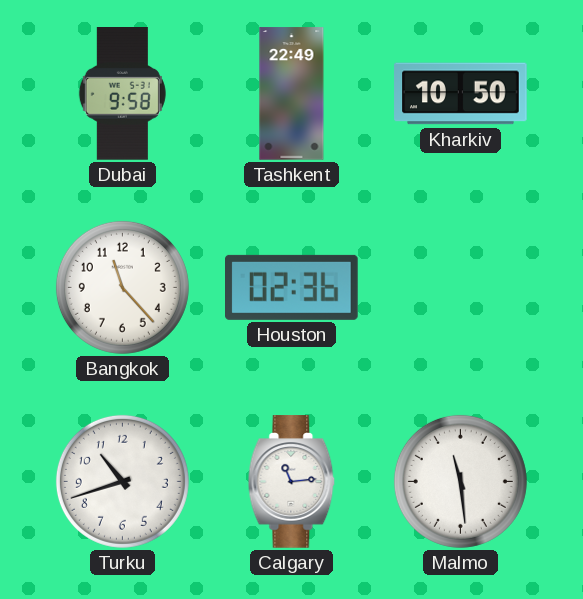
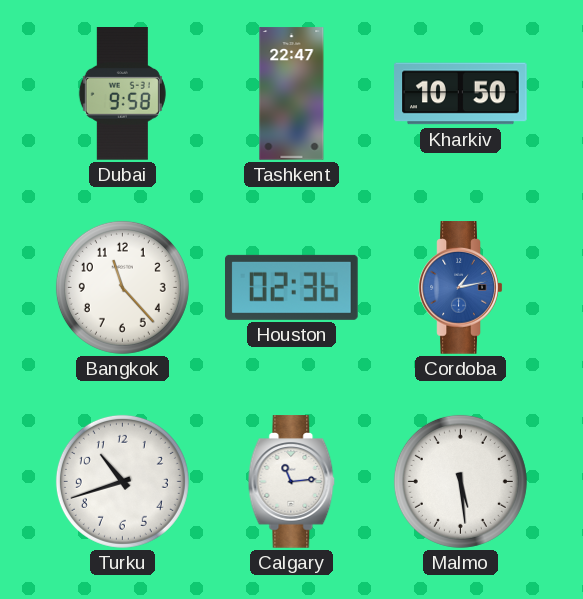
Tashkent: 22:49 -> 22:47
Cordoba: none -> 1:13
Malmo: 11:29 -> 5:29
